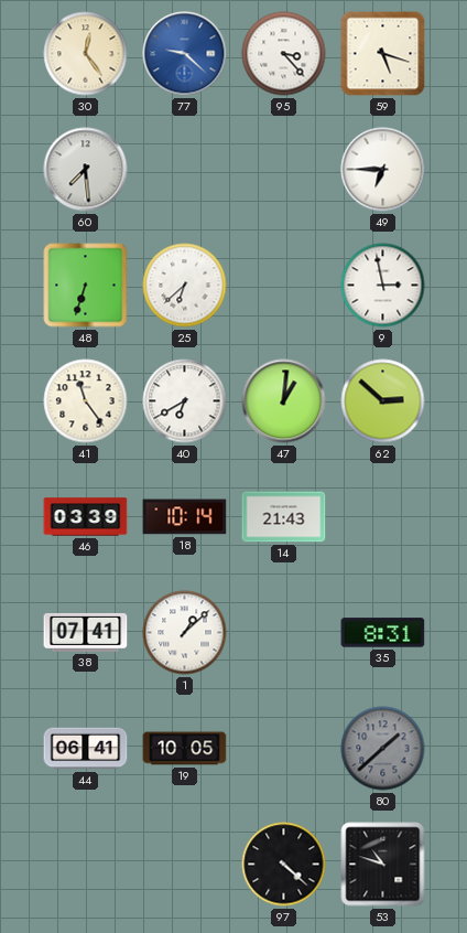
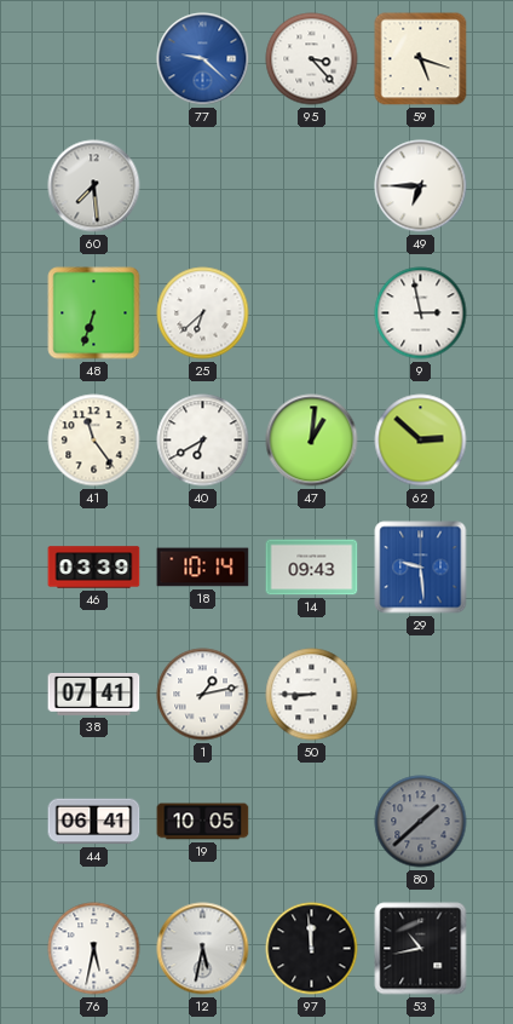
30: 12:24 -> none
14: 21:43 -> 09:43
29: none -> 9:29
1: 1:08 -> 1:13
50: none -> 8:45
35: 8:31 -> none
76: none -> 5:32
12: none -> 5:32
97: 4:22 -> 11:59
53: 10:48 -> 10:43
